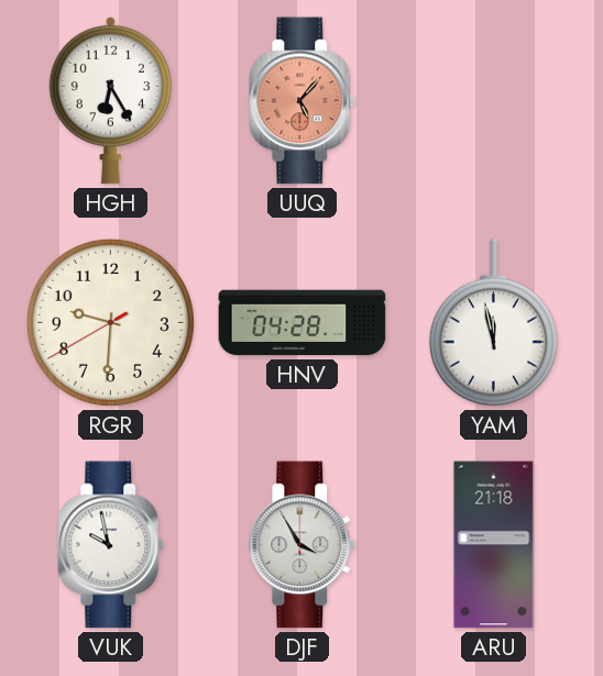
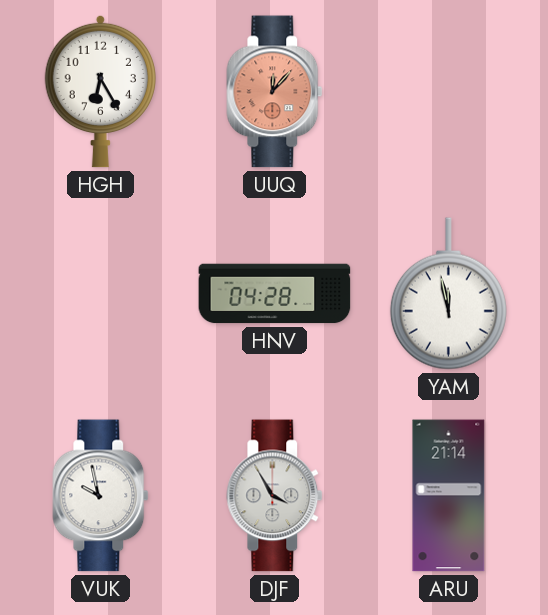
UUQ: 5:07 -> 12:07
RGR: 9:30 -> none
ARU: 21:18 -> 21:14
